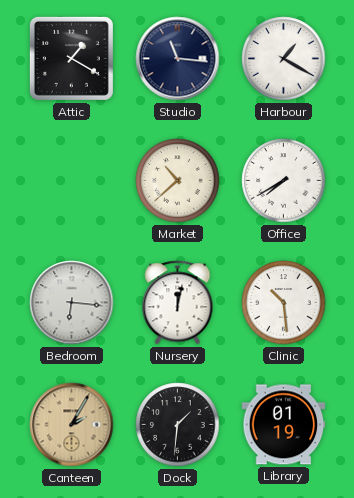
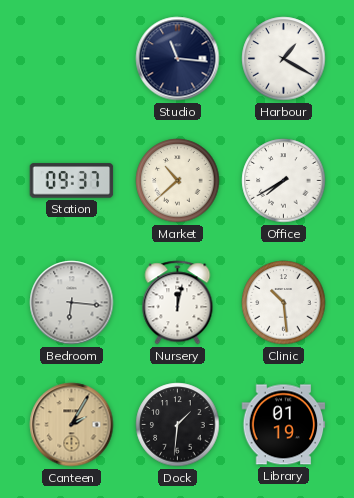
Attic: 1:20 -> none
Station: none -> 09:37
